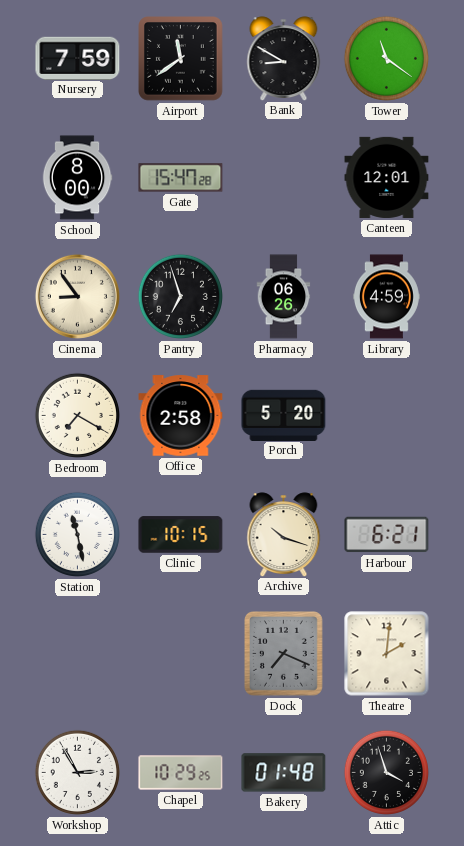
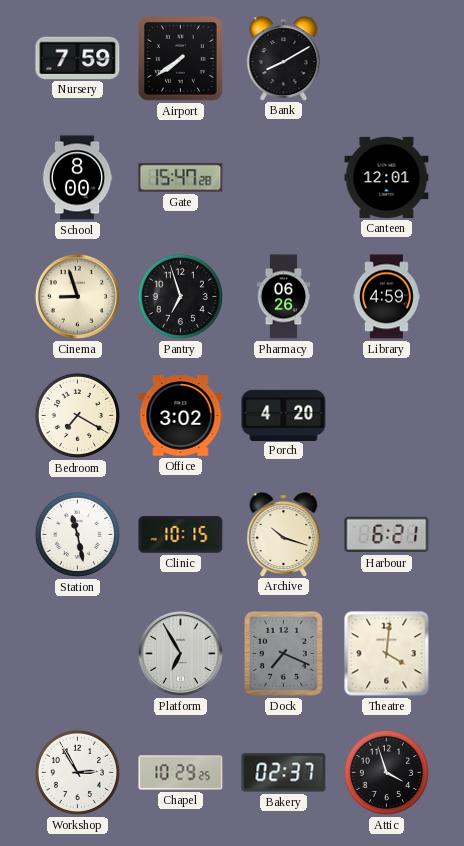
Airport: 11:39 -> 7:39
Bank: 8:50 -> 8:10
Tower: 11:21 -> none
Cinema: 8:54 -> 8:57
Office: 2:58 -> 3:02
Porch: 5:20 -> 4:20
Platform: none -> 6:55
Theatre: 2:01 -> 4:01
Bakery: 01:48 -> 02:37
